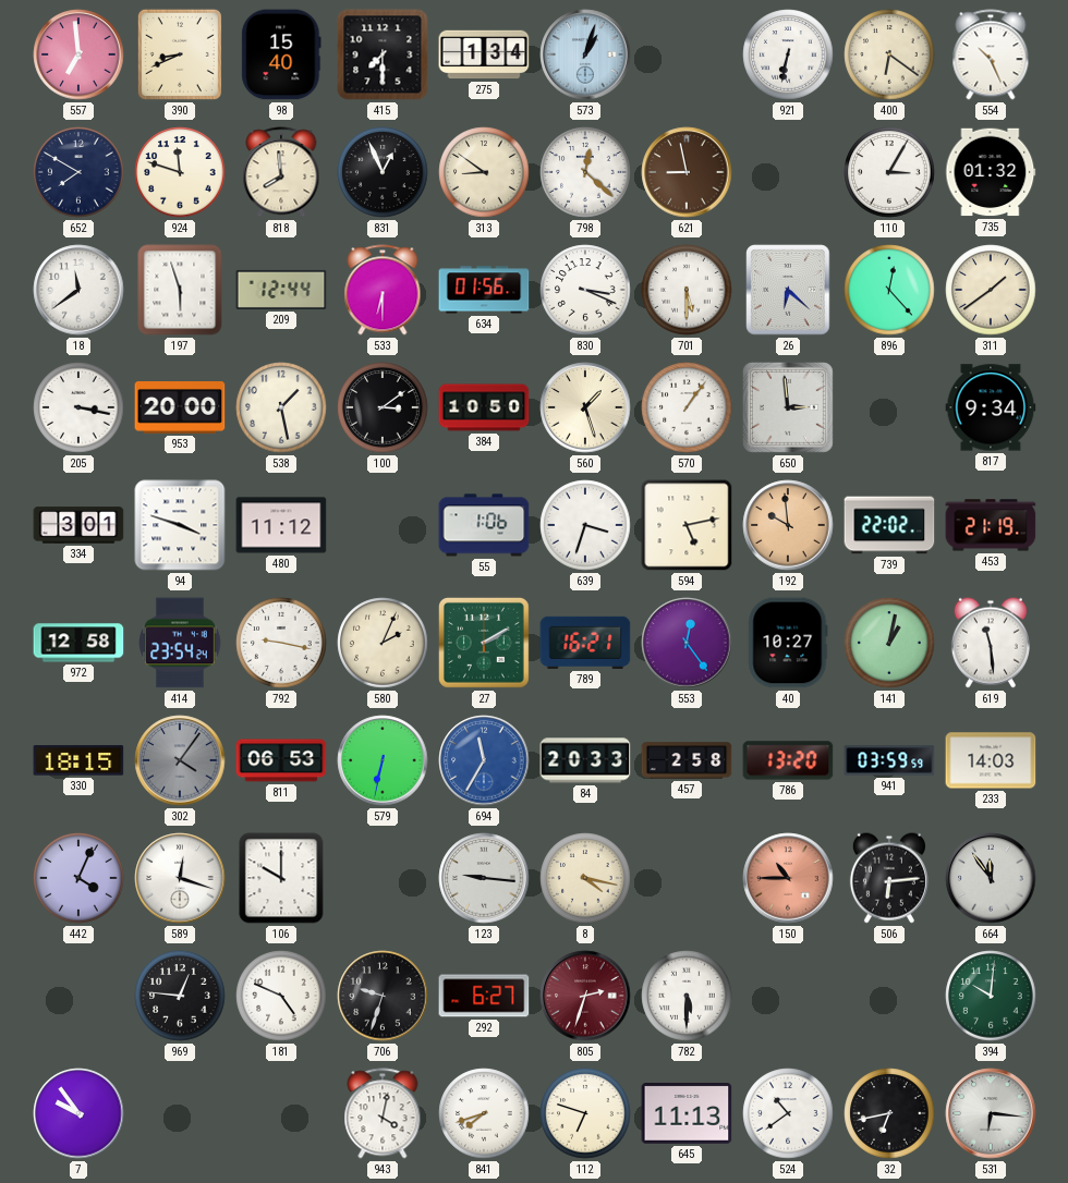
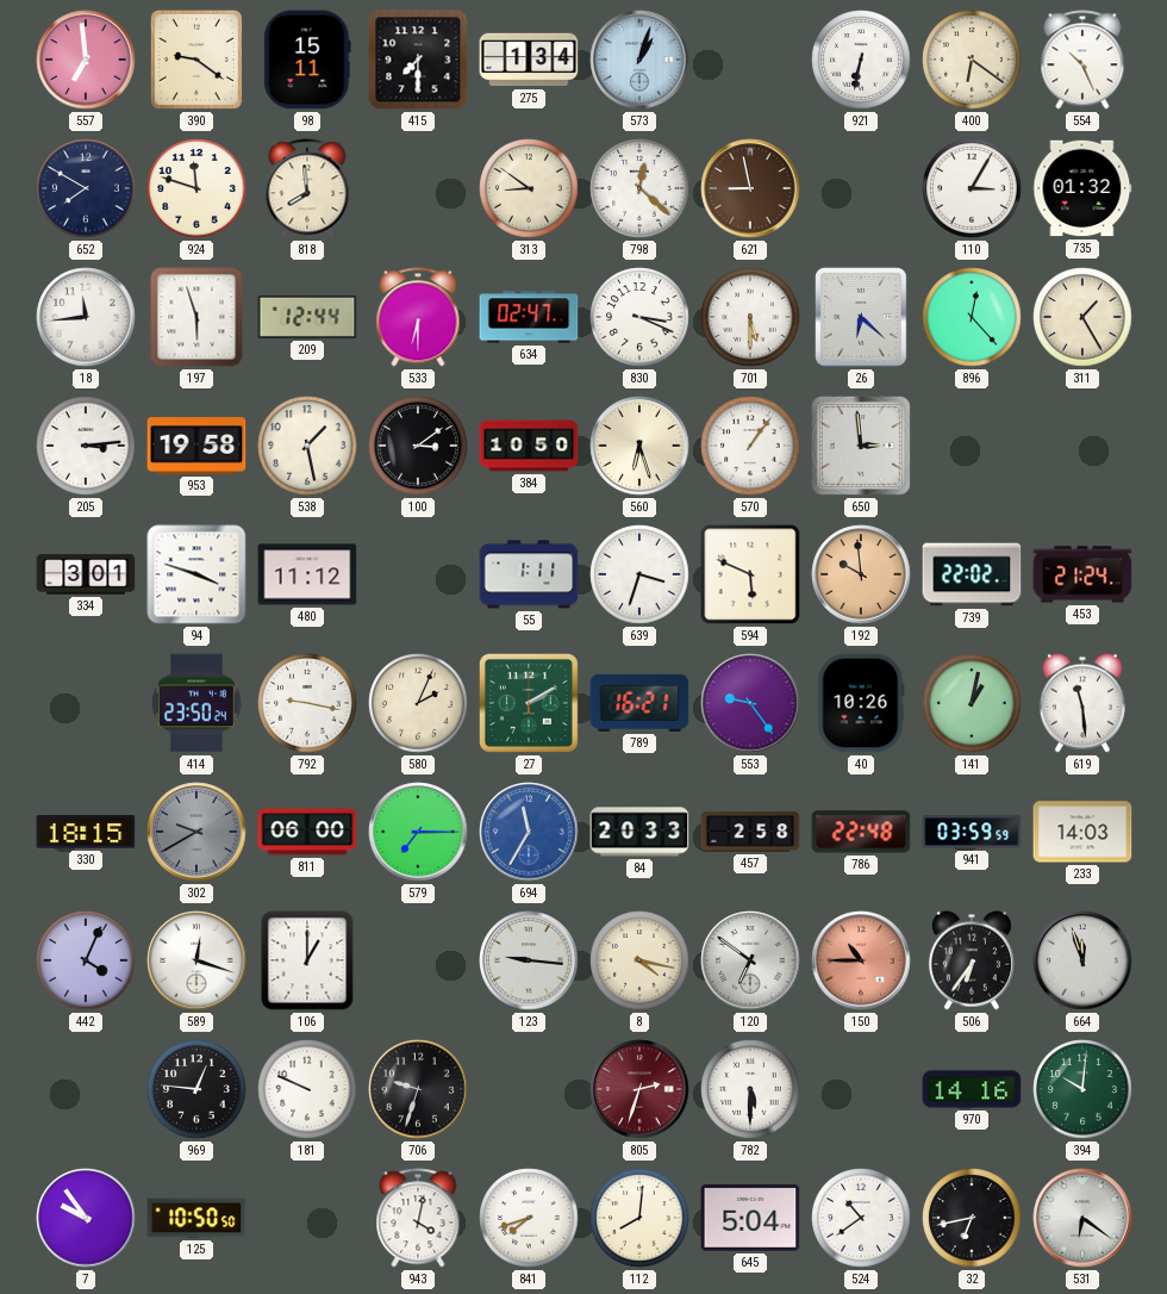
390: 8:41 -> 9:21
98: 15:40 -> 15:11
831: 12:56 -> none
18: 11:39 -> 11:44
634: 01:56 -> 02:47
311: 1:39 -> 1:25
205: 3:17 -> 3:14
953: 20:00 -> 19:58
560: 1:27 -> 6:27
817: 9:34 -> none
55: 1:06 -> 1:11
594: 5:13 -> 5:49
453: 21:19 -> 21:24
972: 12:58 -> none
414: 23:54 -> 23:50
553: 12:24 -> 9:24
40: 10:27 -> 10:26
302: 4:06 -> 9:40
811: 06:53 -> 06:00
579: 6:32 -> 7:15
786: 13:20 -> 22:48
106: 10:00 -> 1:00
120: none -> 6:51
506: 6:14 -> 6:36
664: 11:54 -> 11:57
181: 4:49 -> 9:49
292: 6:27 -> none
970: none -> 14:16
125: none -> 10:50
112: 6:48 -> 8:01
645: 11:13 -> 5:04
531: 6:16 -> 6:21
